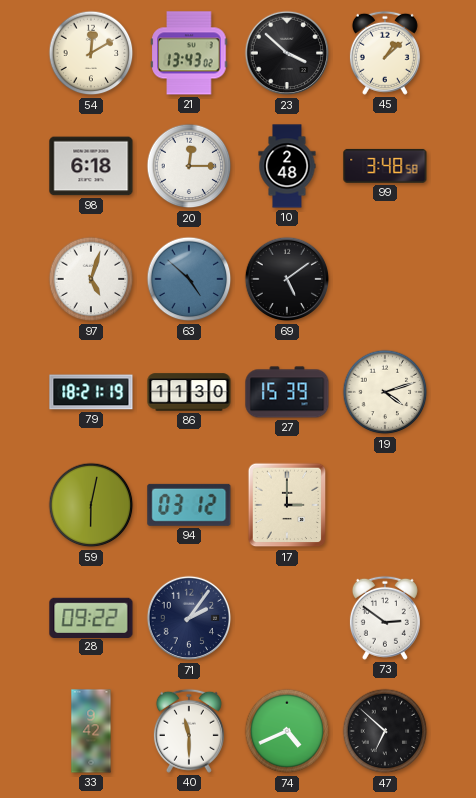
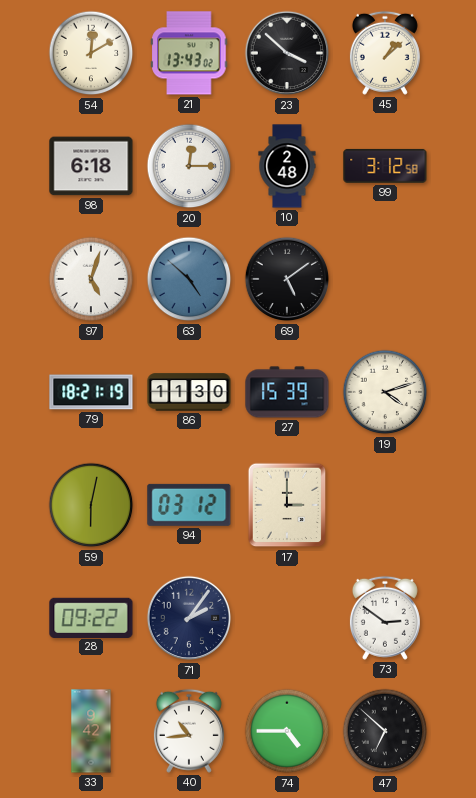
99: 3:48 -> 3:12
40: 11:30 -> 10:44
74: 4:41 -> 4:45
